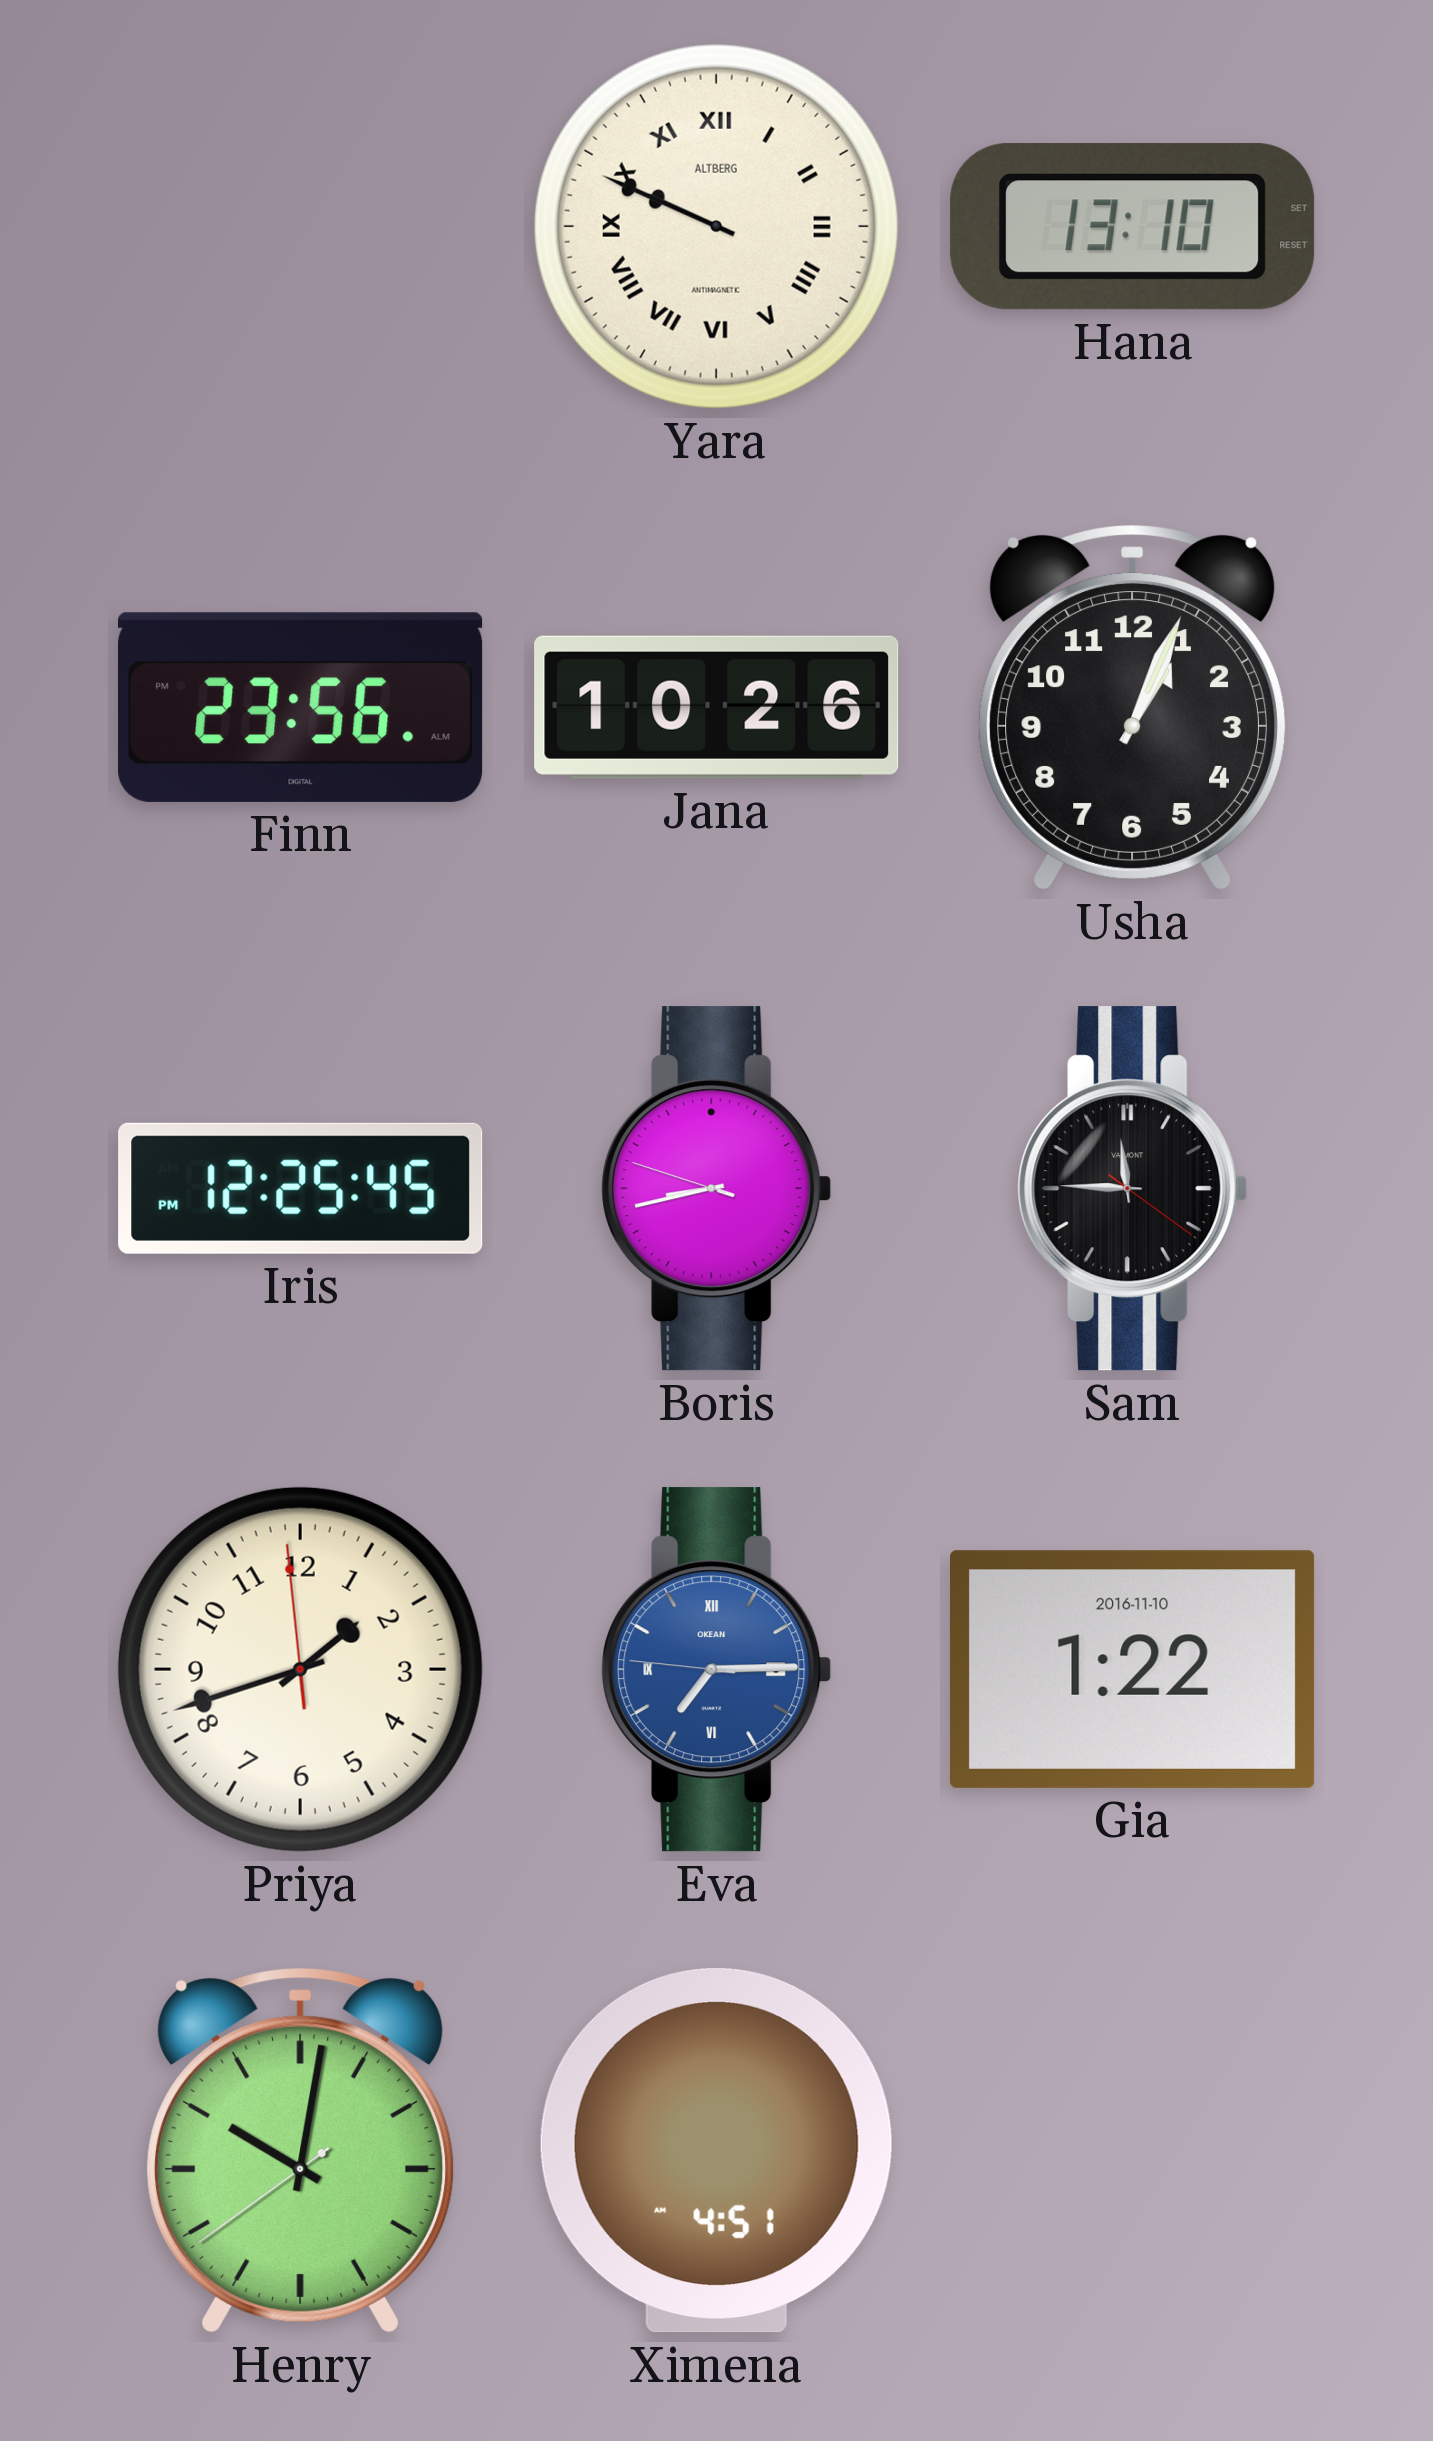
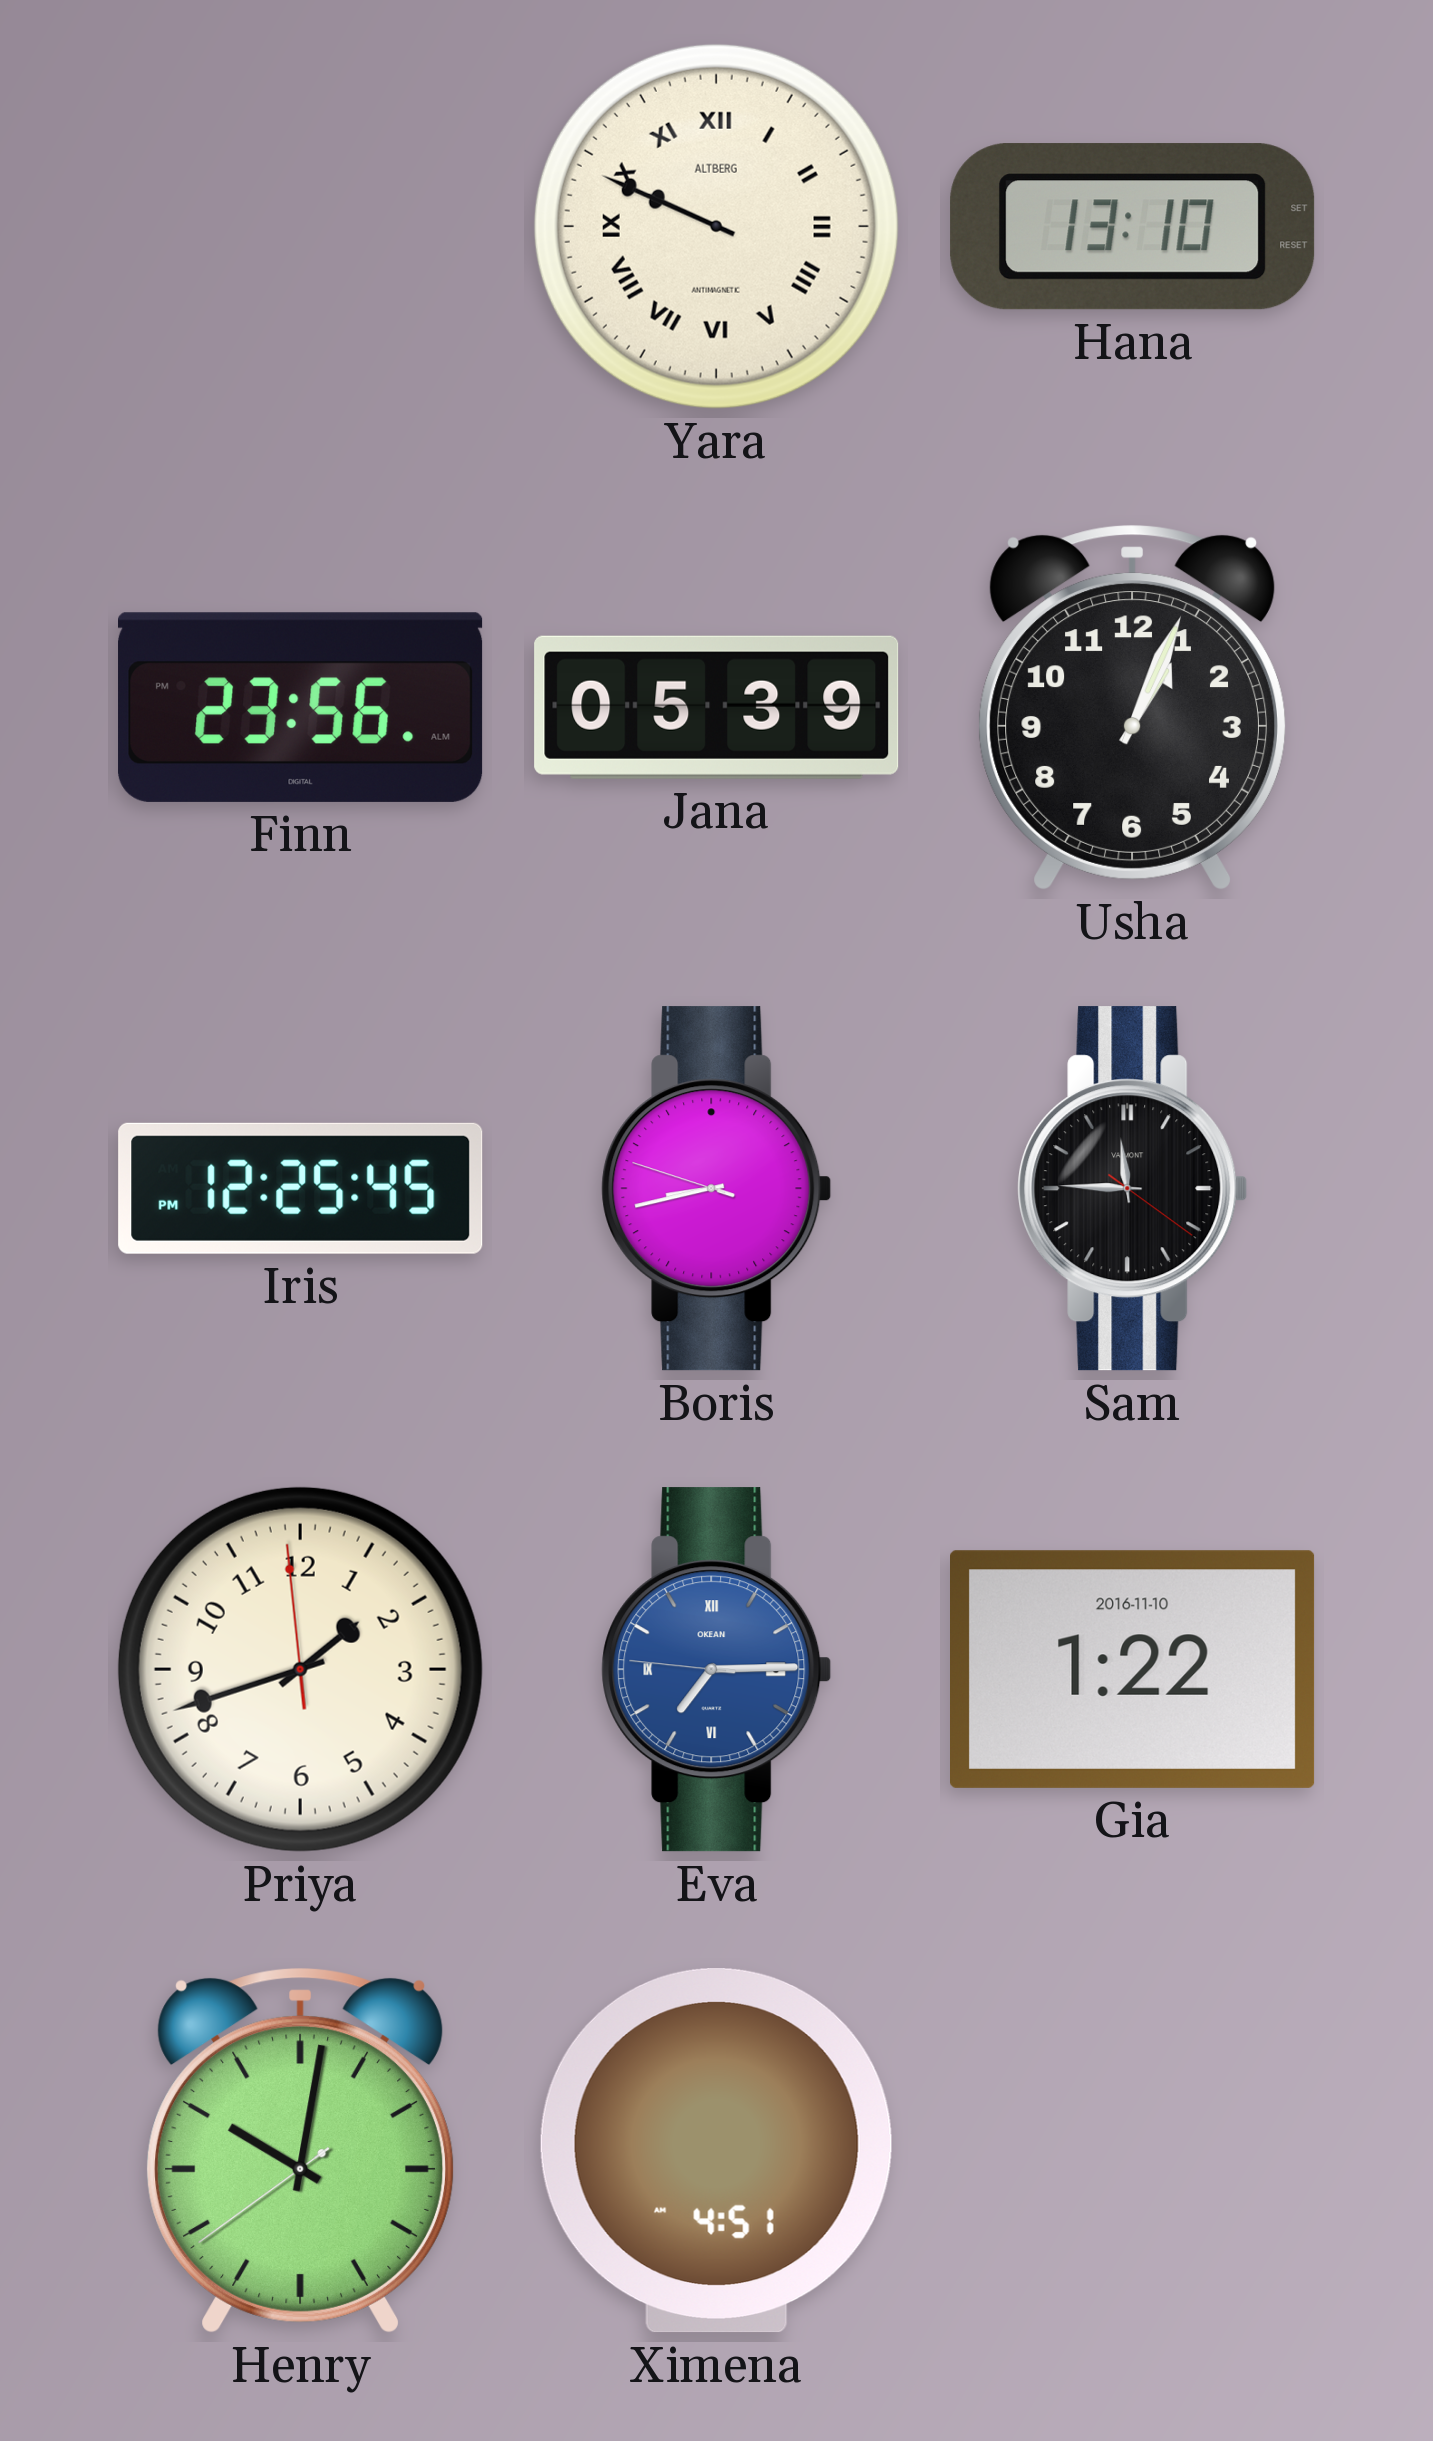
Jana: 10:26 -> 05:39
